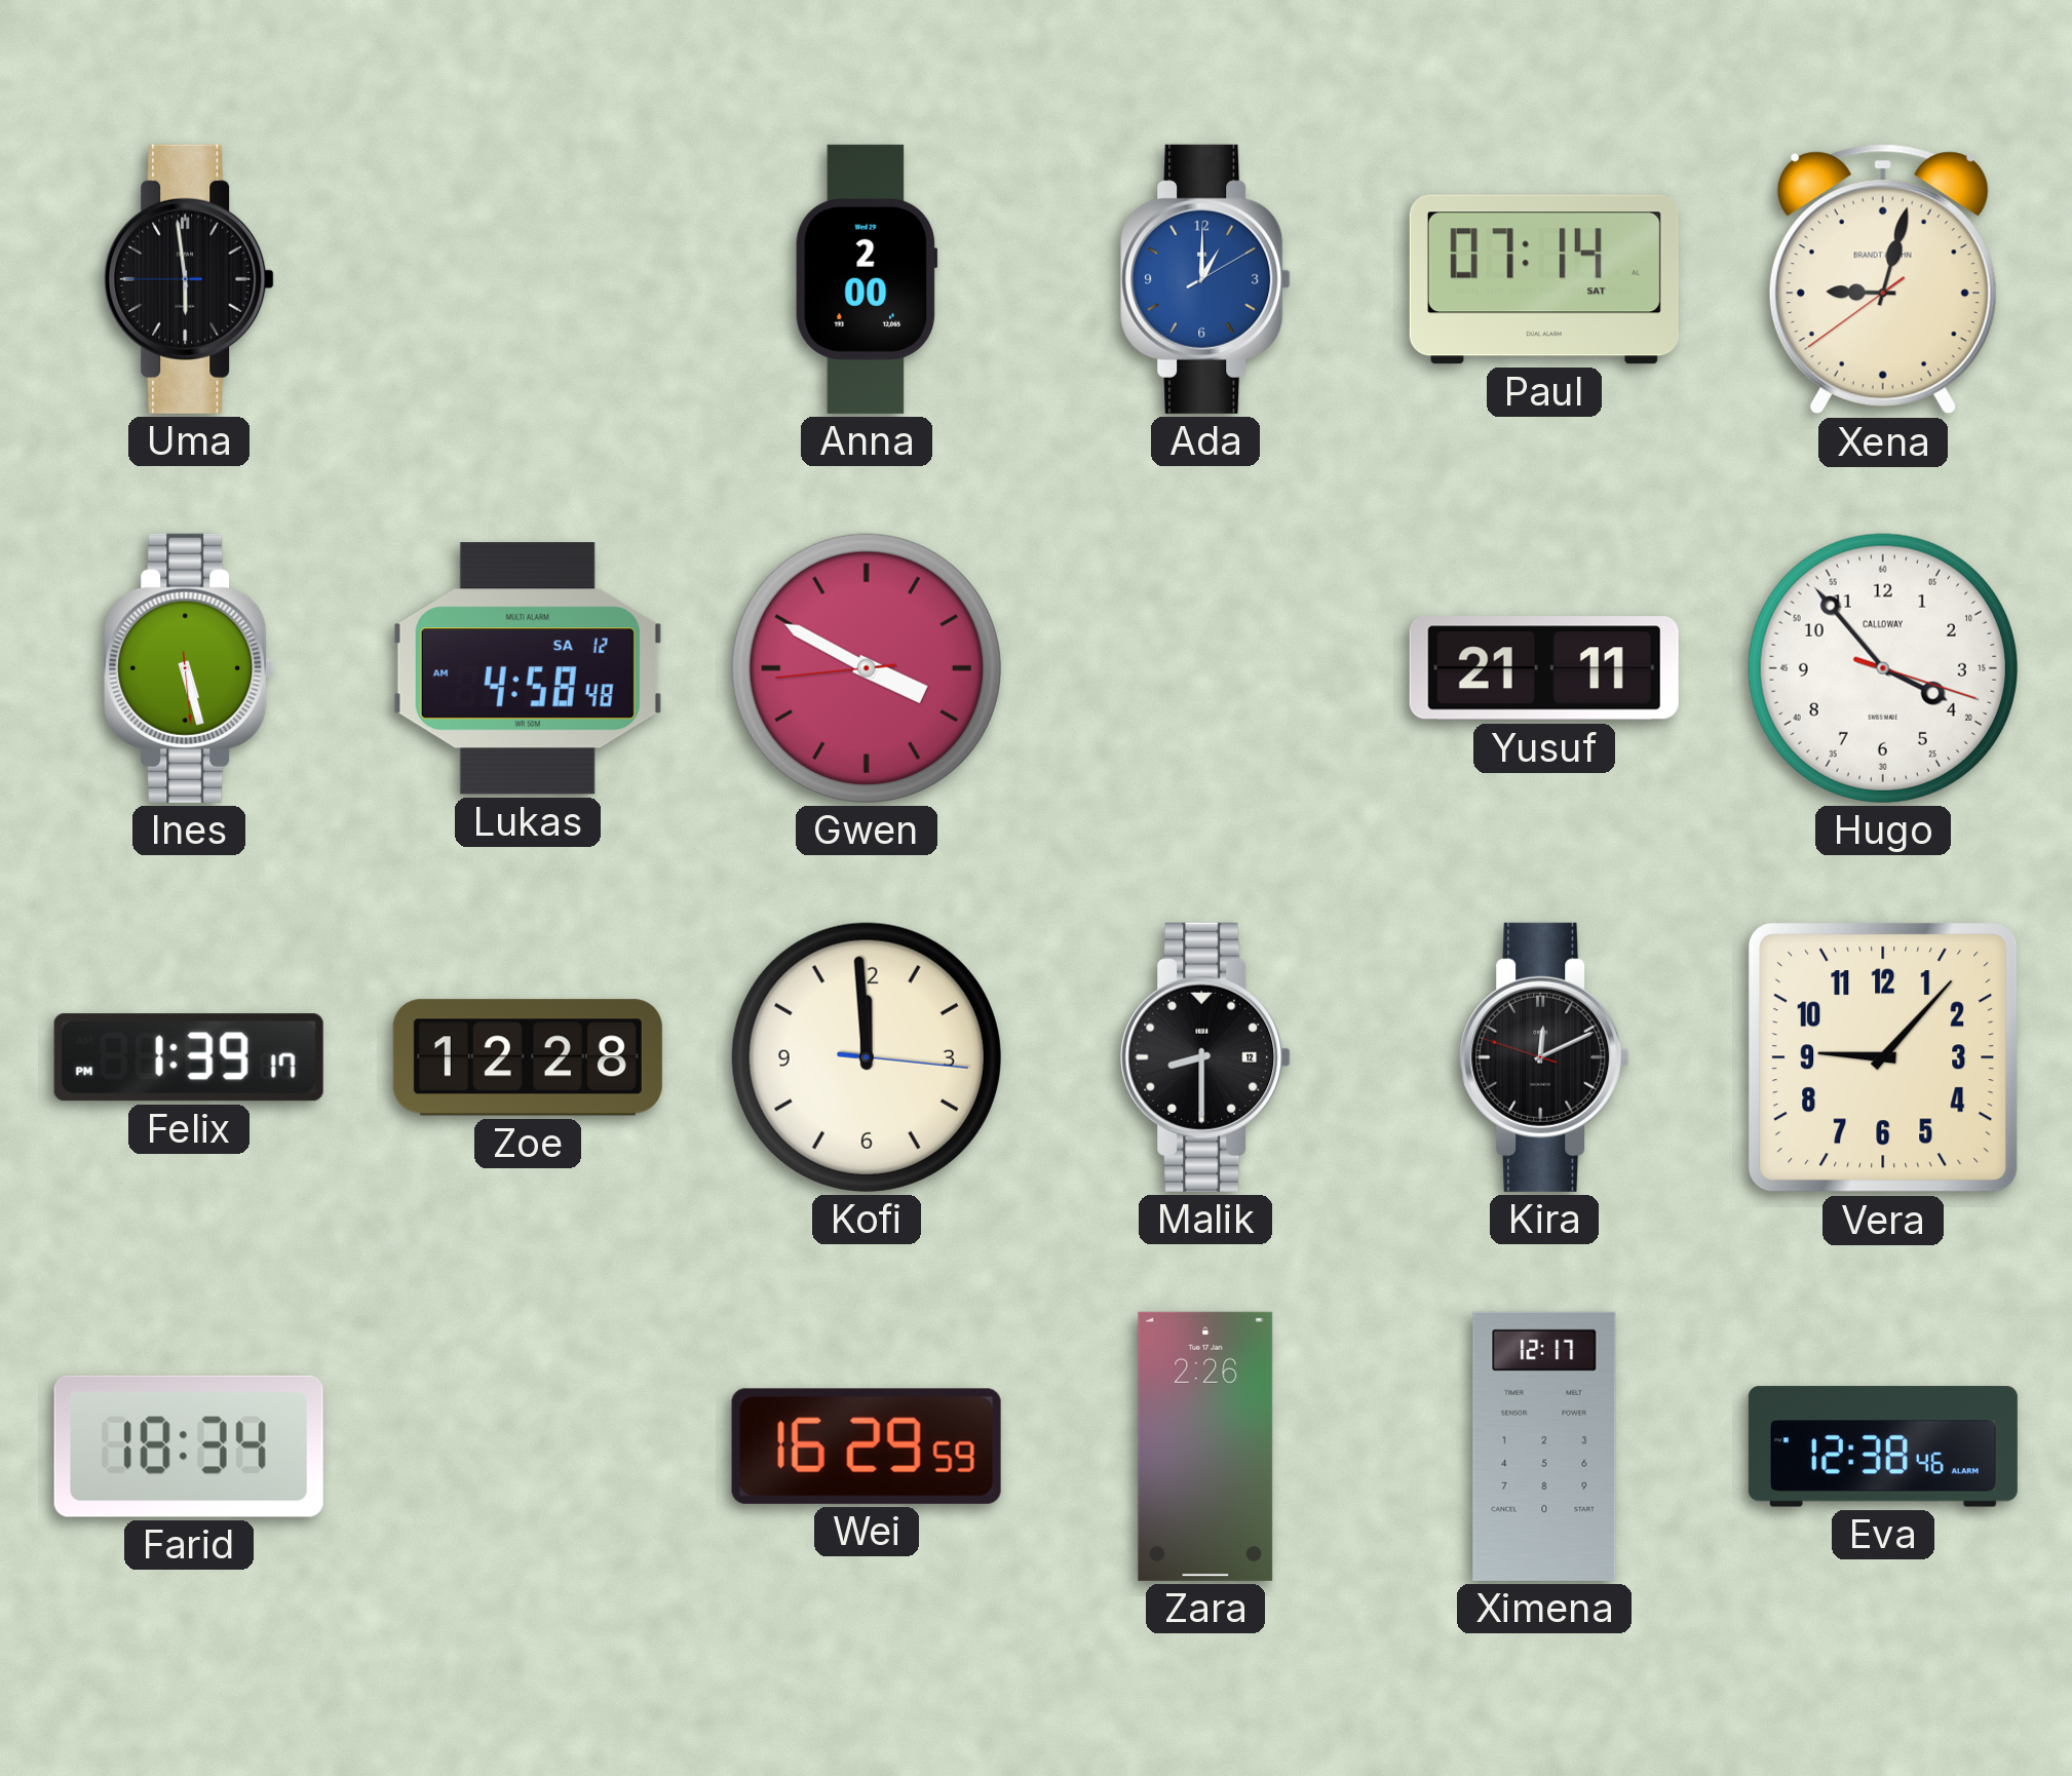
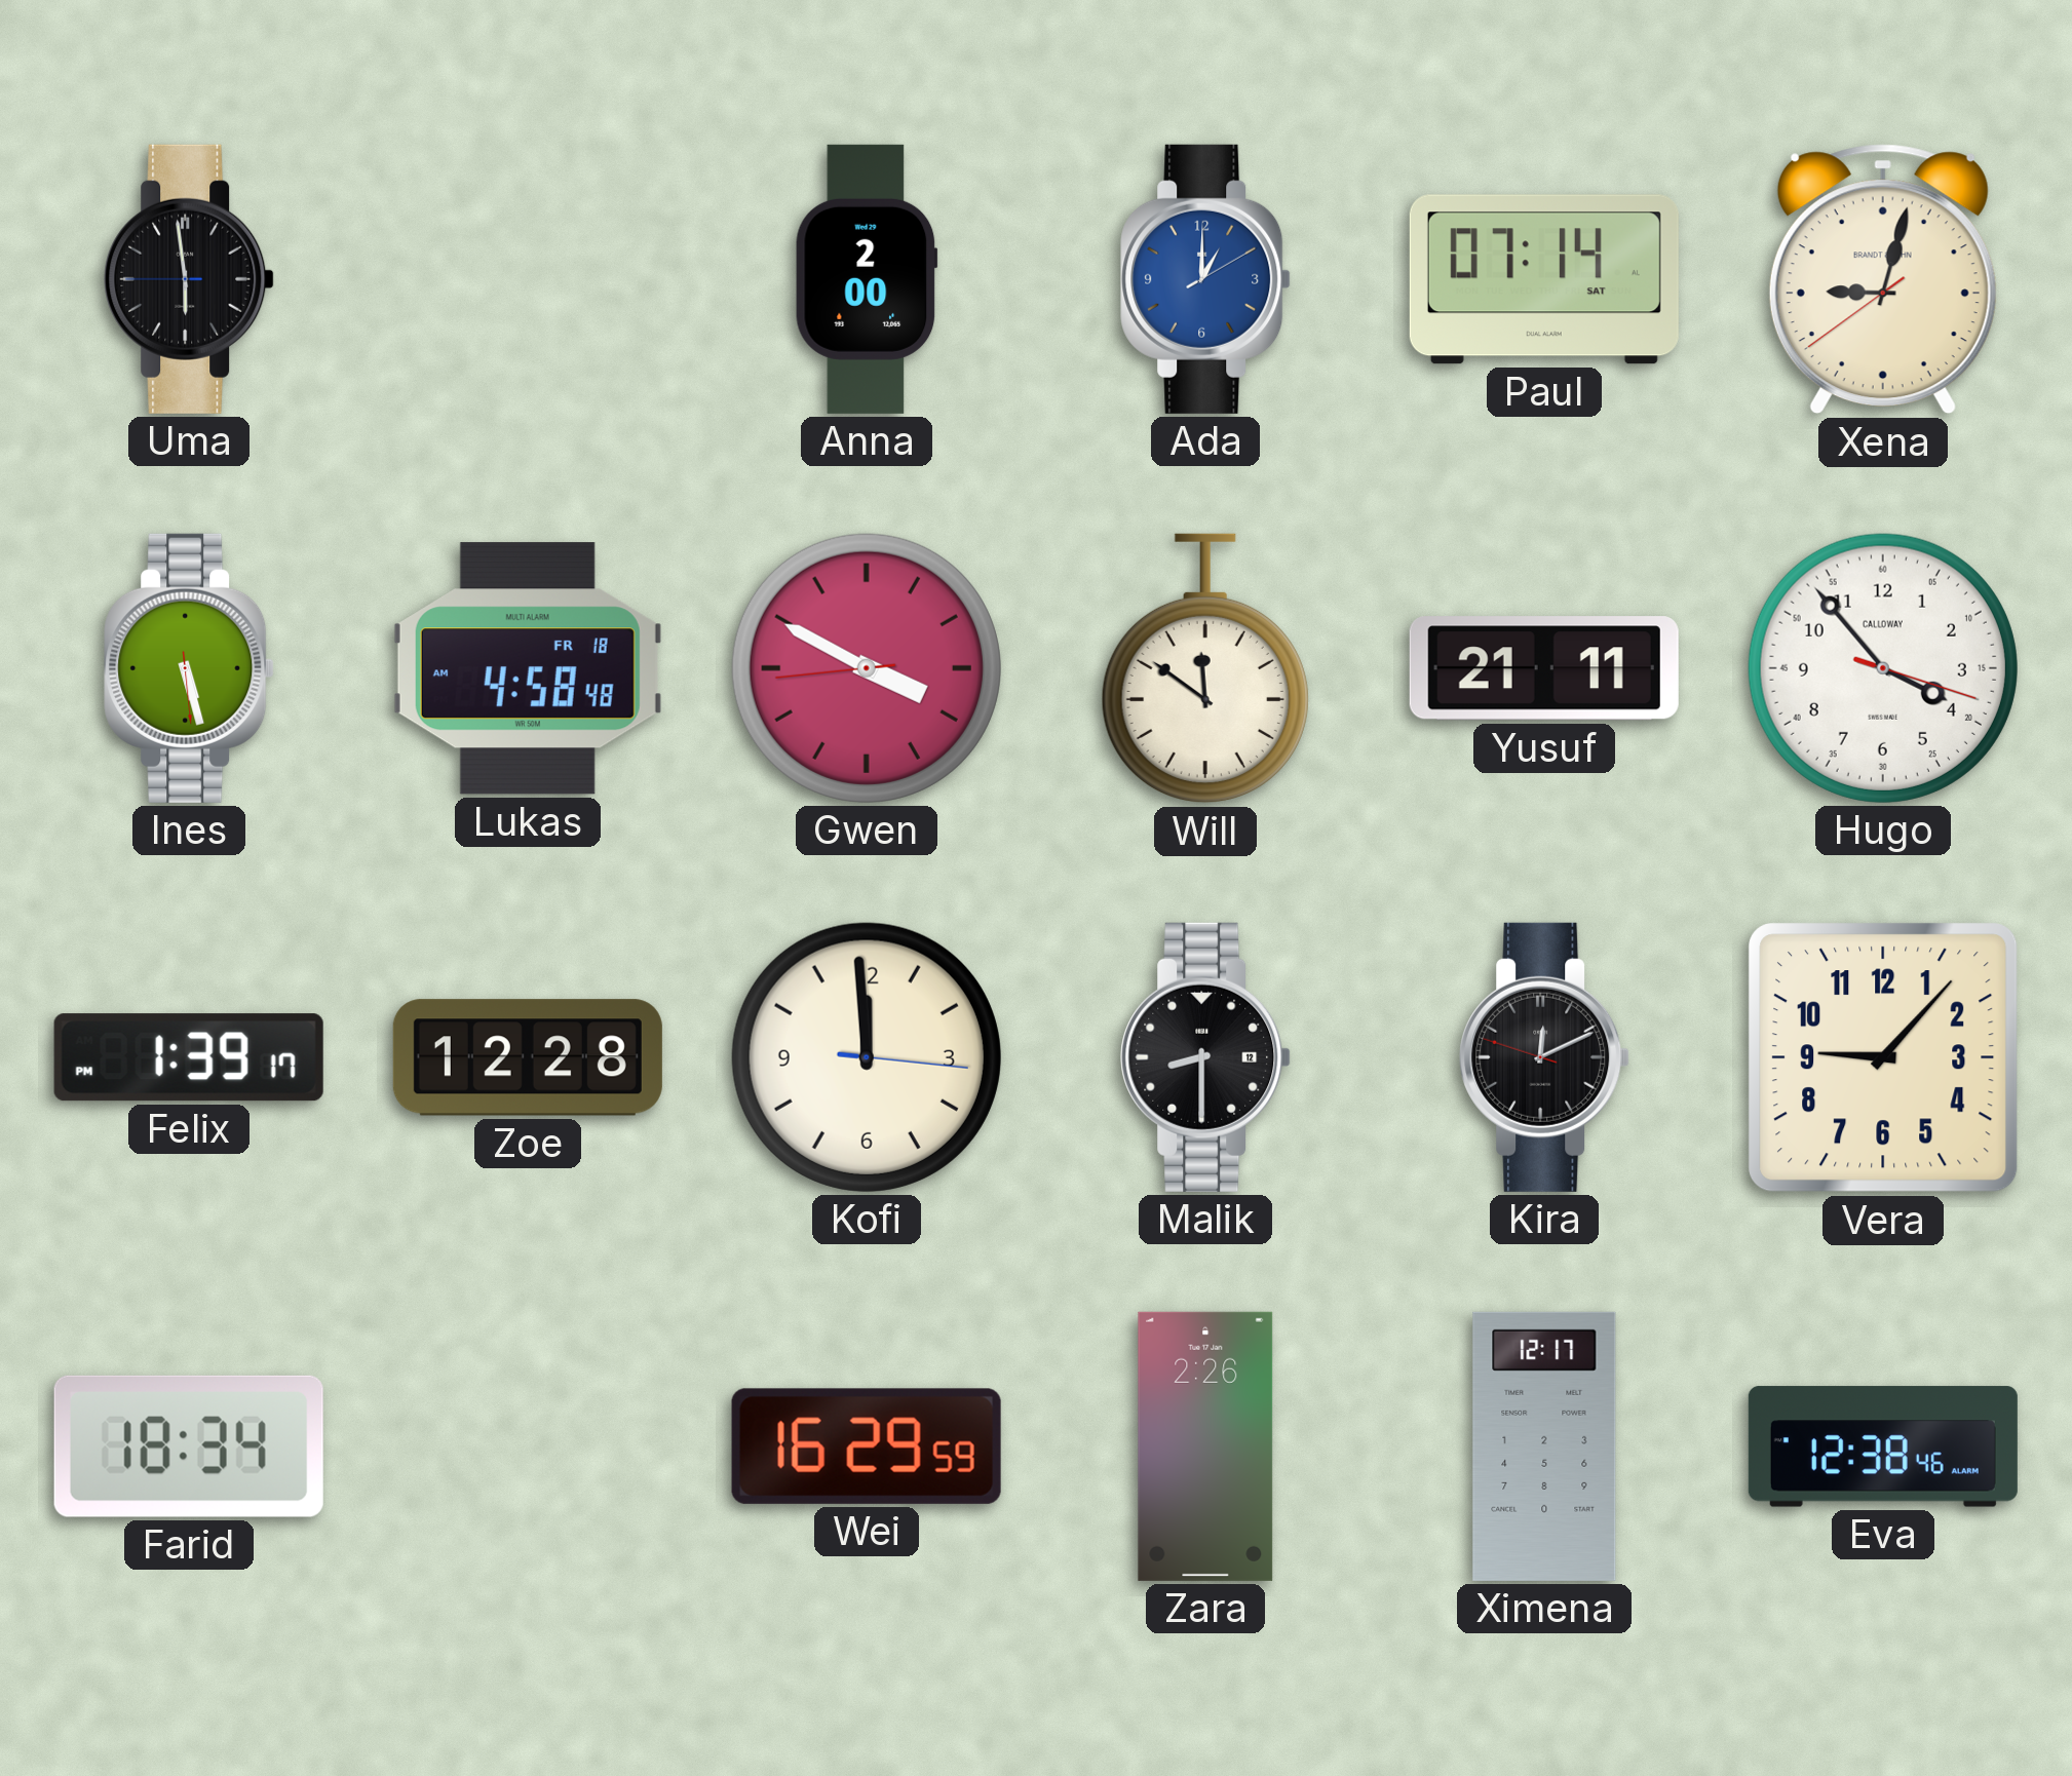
Lukas date: SA 12 -> FR 18
Will: none -> 11:51
